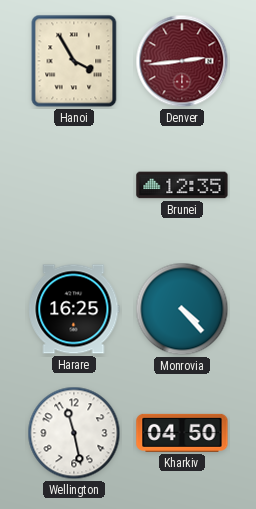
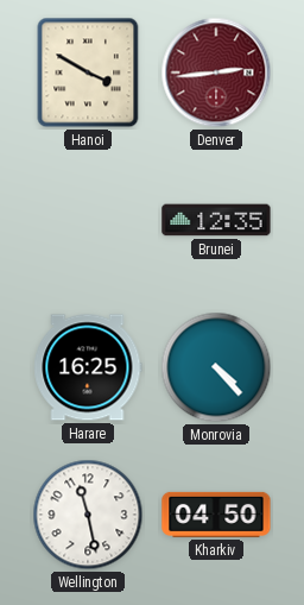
Hanoi: 3:55 -> 3:50
